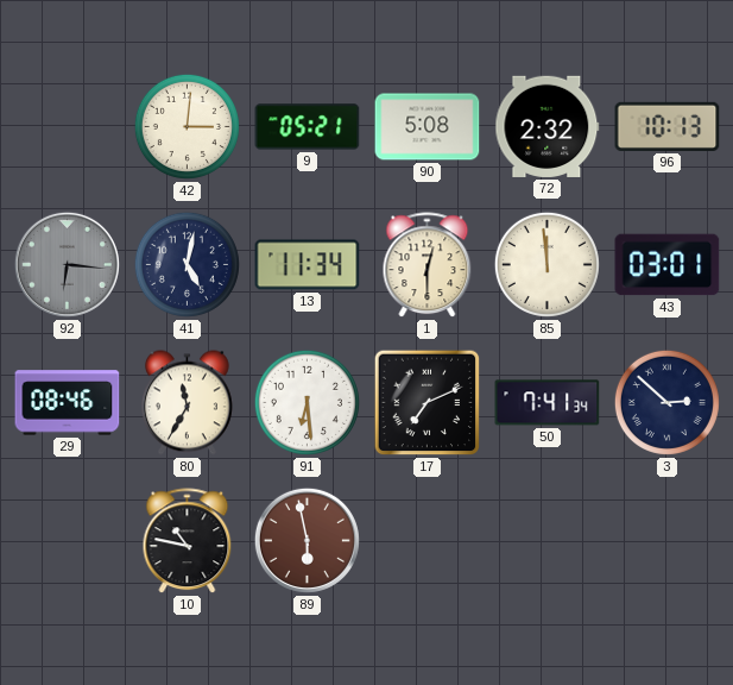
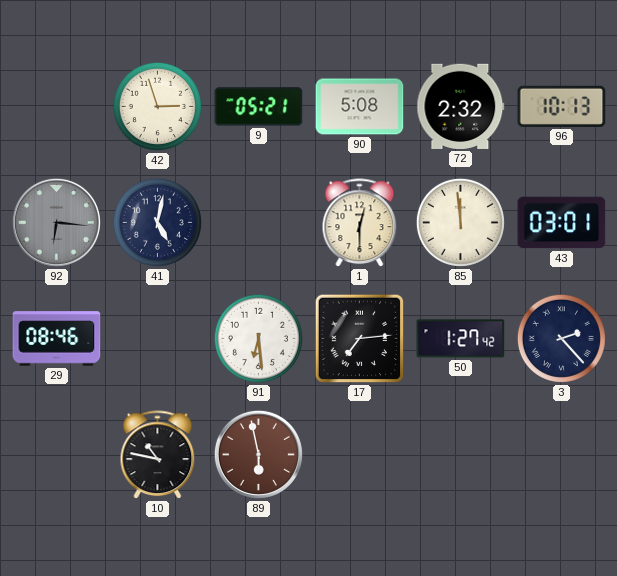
42: 3:01 -> 2:57
13: 11:34 -> none
80: 11:35 -> none
17: 7:11 -> 7:14
50: 7:41 -> 1:27
3: 2:52 -> 2:23
